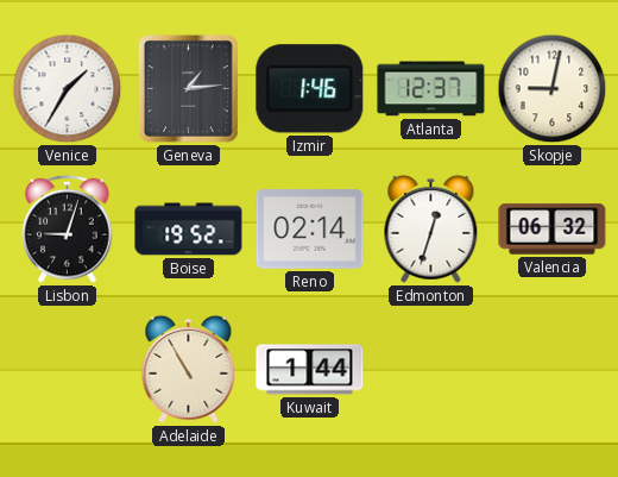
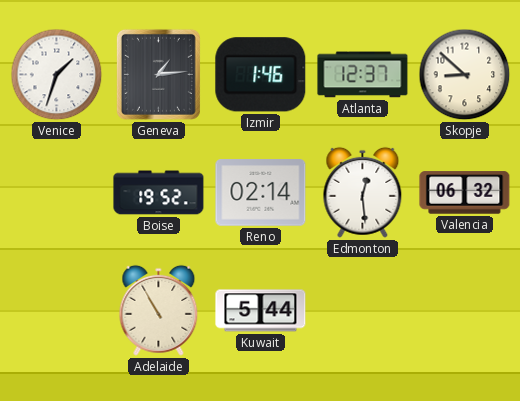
Venice: 1:35 -> 1:33
Skopje: 9:02 -> 8:52
Lisbon: 9:03 -> none
Edmonton: 12:33 -> 12:29
Kuwait: 1:44 -> 5:44
